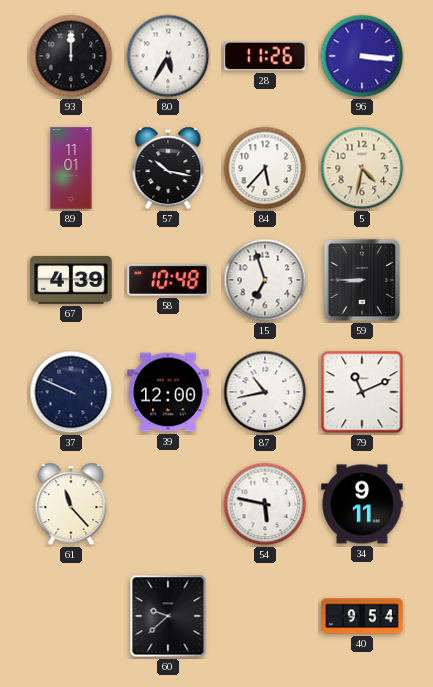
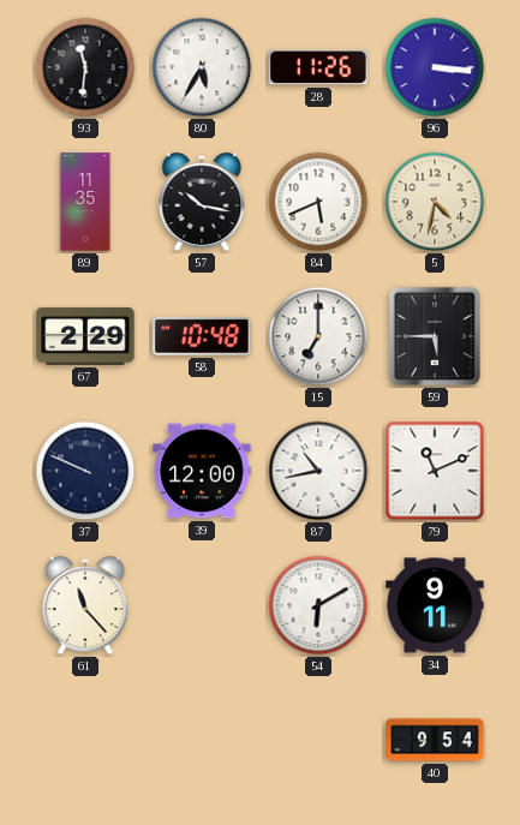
93: 12:00 -> 11:31
89: 11:01 -> 11:35
84: 5:37 -> 5:41
67: 4:39 -> 2:29
15: 6:57 -> 7:00
59: 8:45 -> 5:45
54: 5:47 -> 6:10
60: 9:38 -> none
